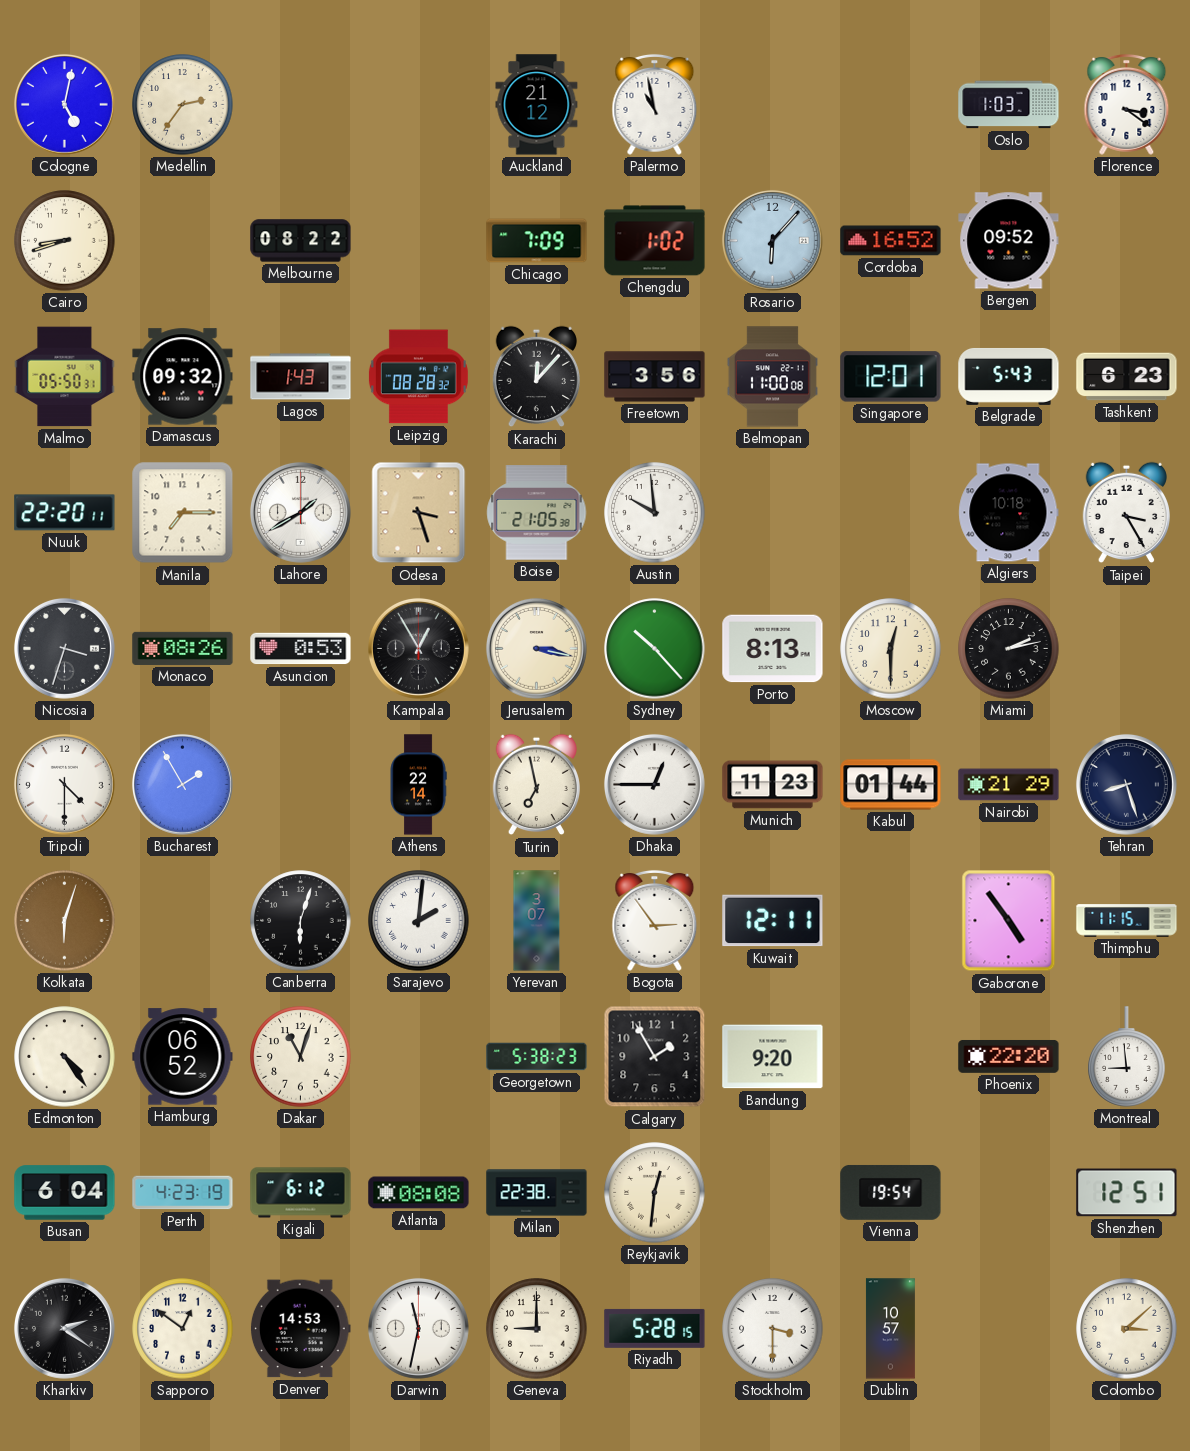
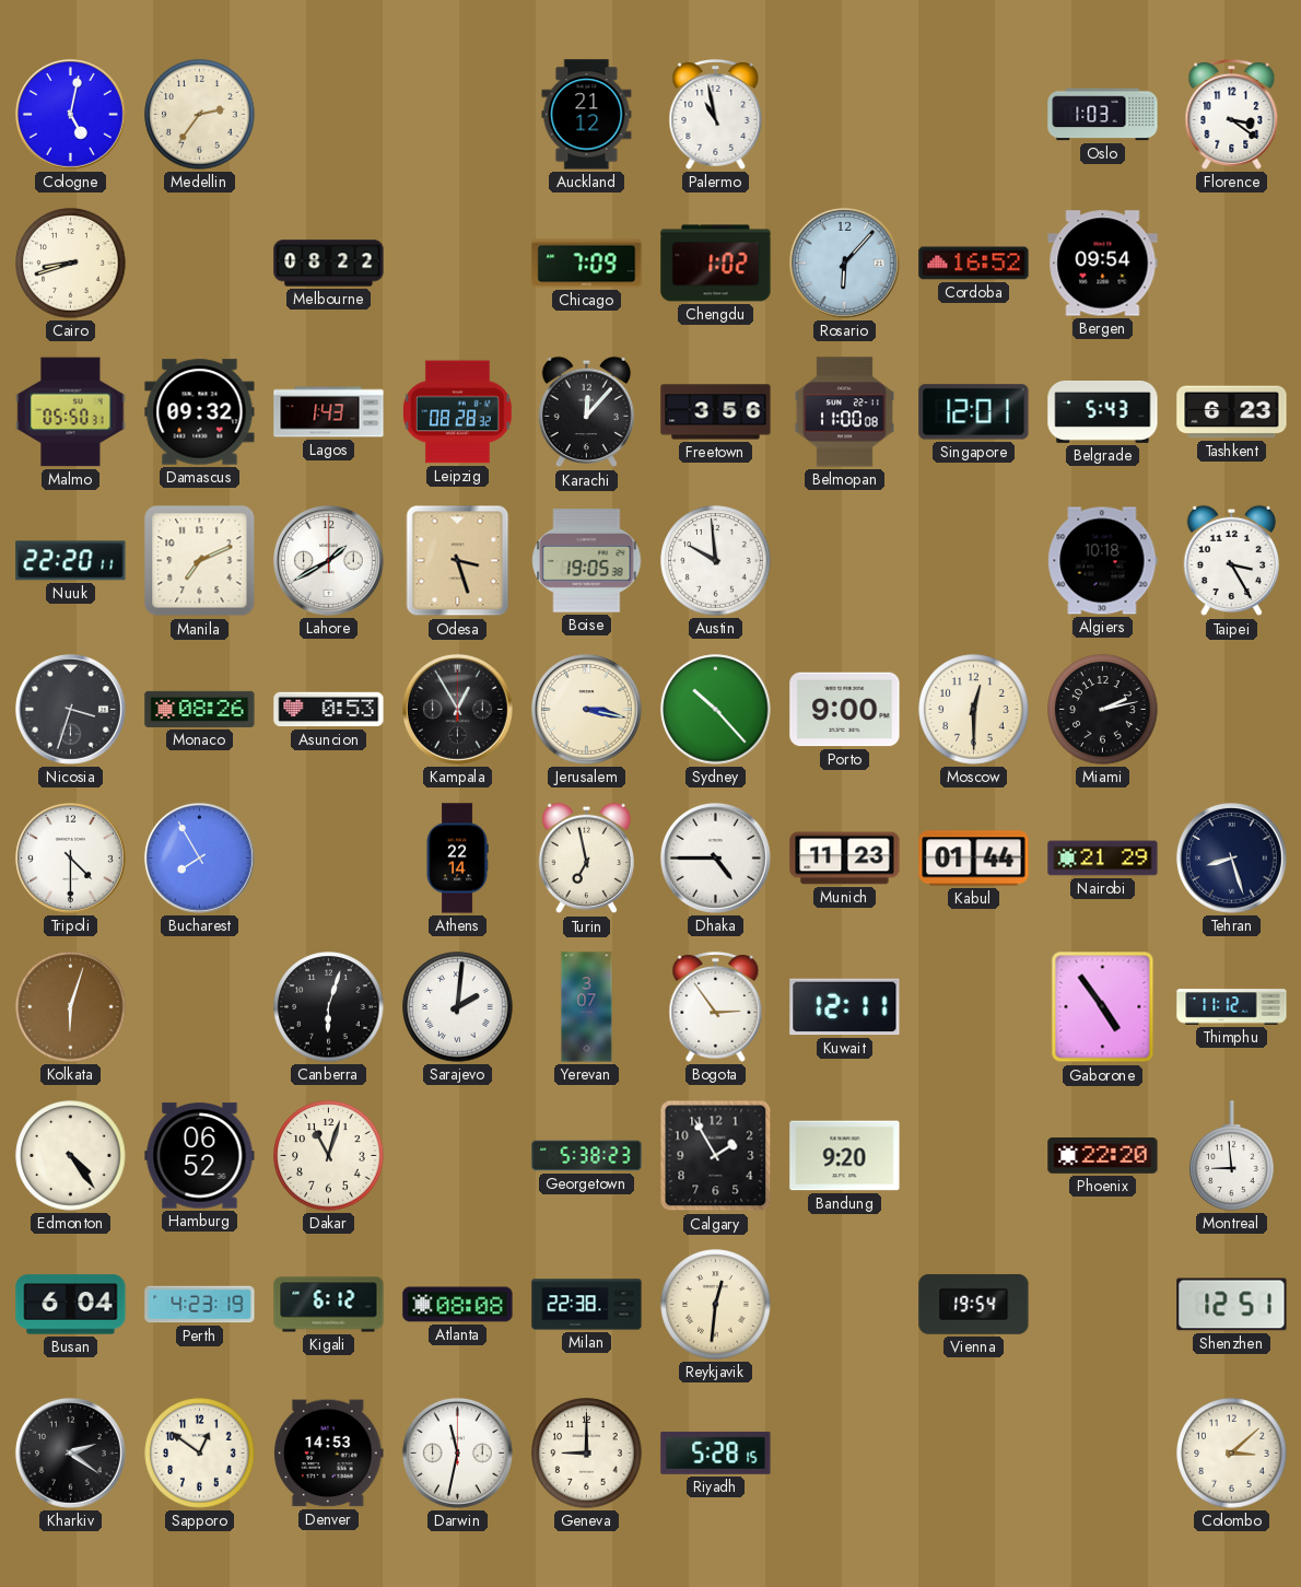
Bergen: 09:52 -> 09:54
Manila: 7:15 -> 7:11
Boise: 21:05 -> 19:05
Porto: 8:13 -> 9:00
Bucharest: 1:55 -> 7:55
Dhaka: 12:45 -> 4:45
Thimphu: 11:15 -> 11:12
Stockholm: 3:30 -> none
Dublin: 10:57 -> none
